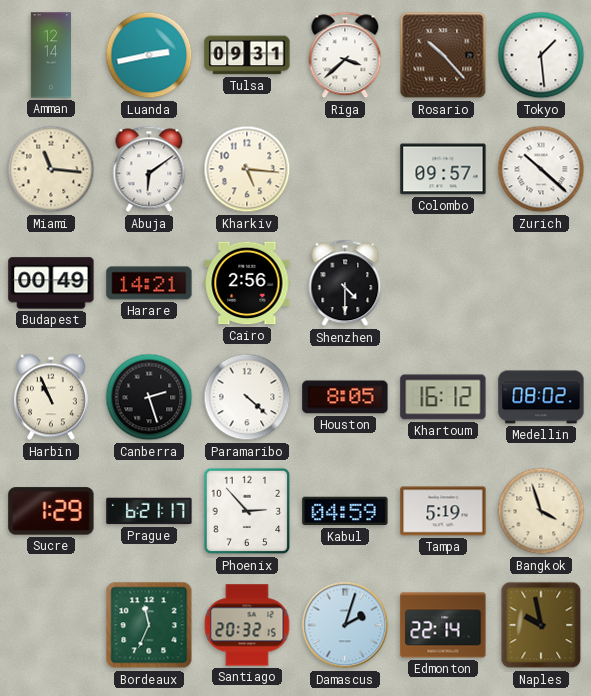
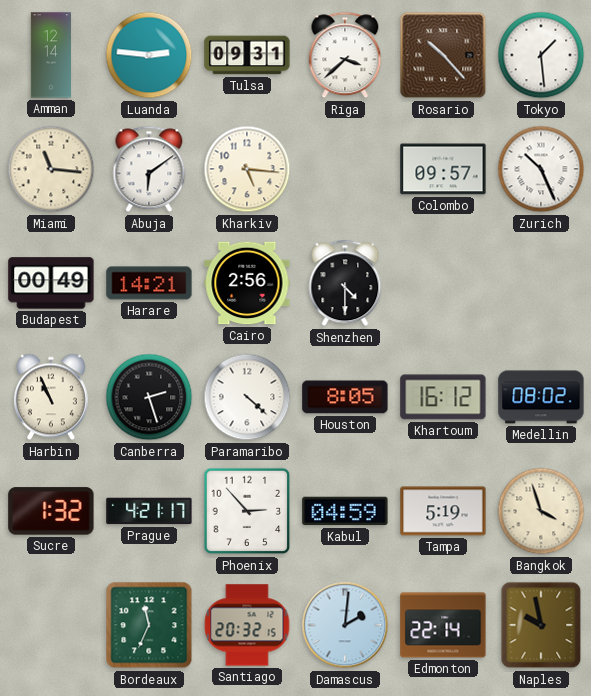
Luanda: 2:43 -> 2:46
Zurich: 10:22 -> 10:26
Sucre: 1:29 -> 1:32
Prague: 6:21 -> 4:21
Damascus: 2:03 -> 2:01
